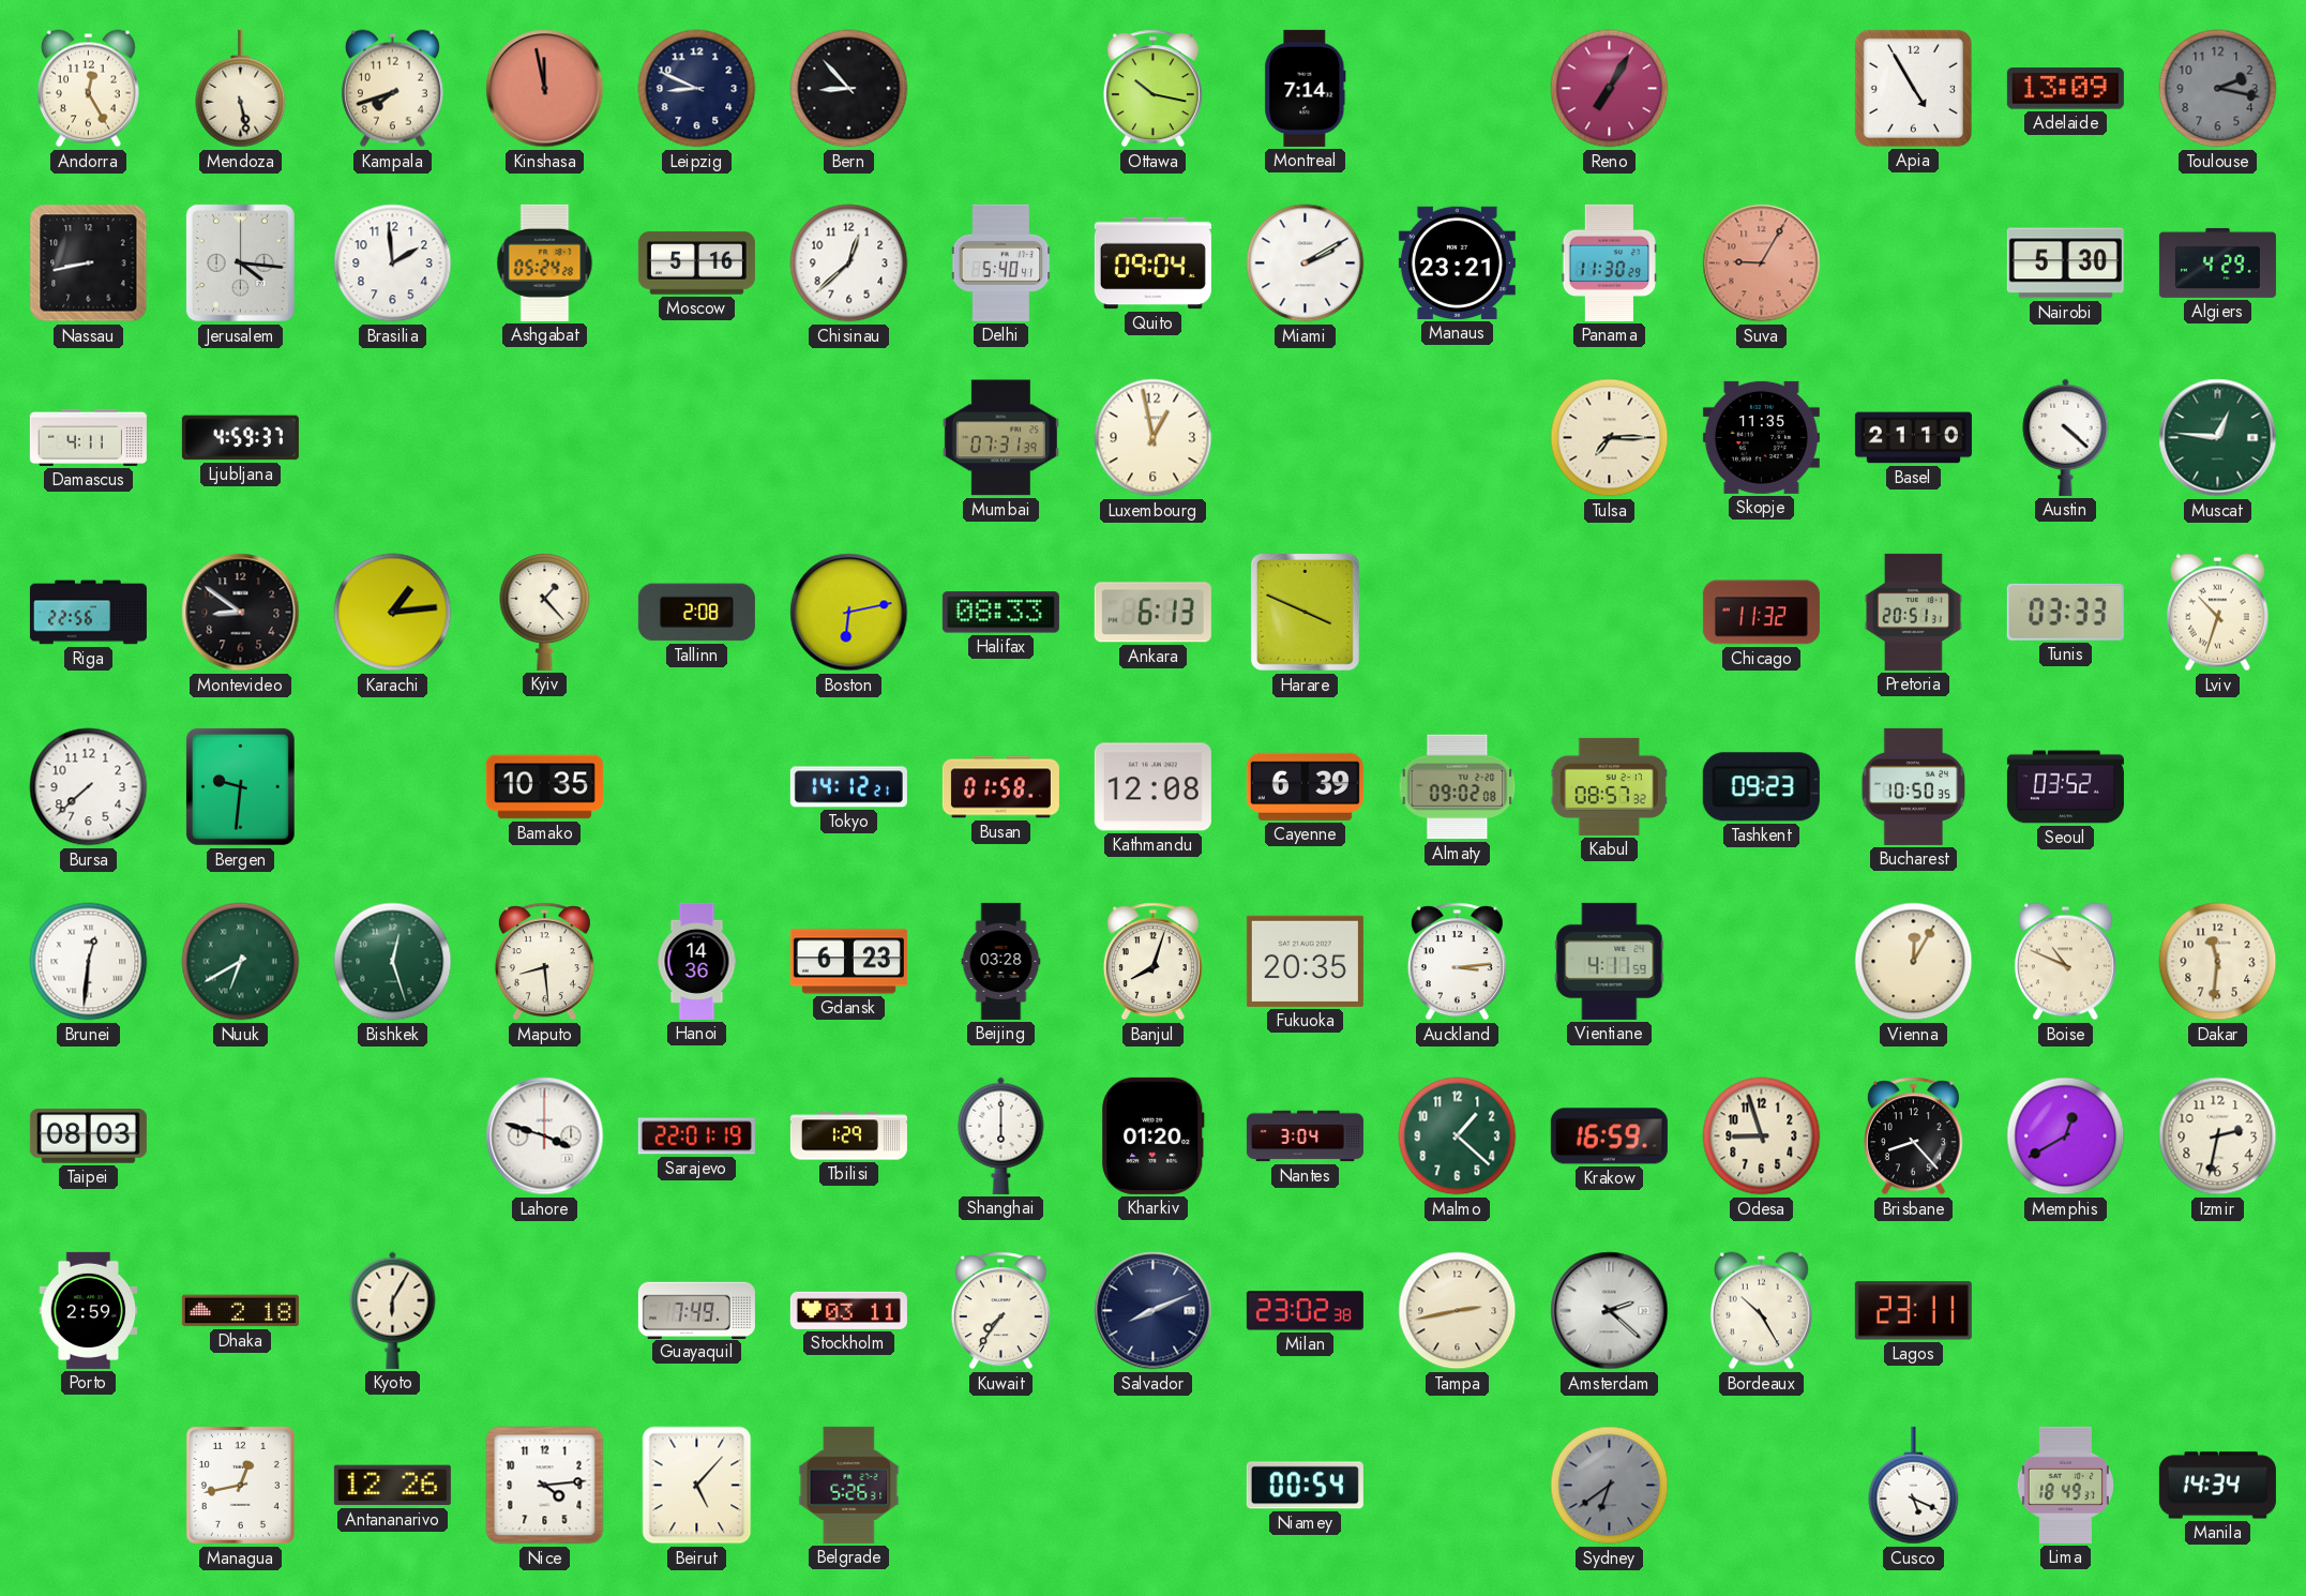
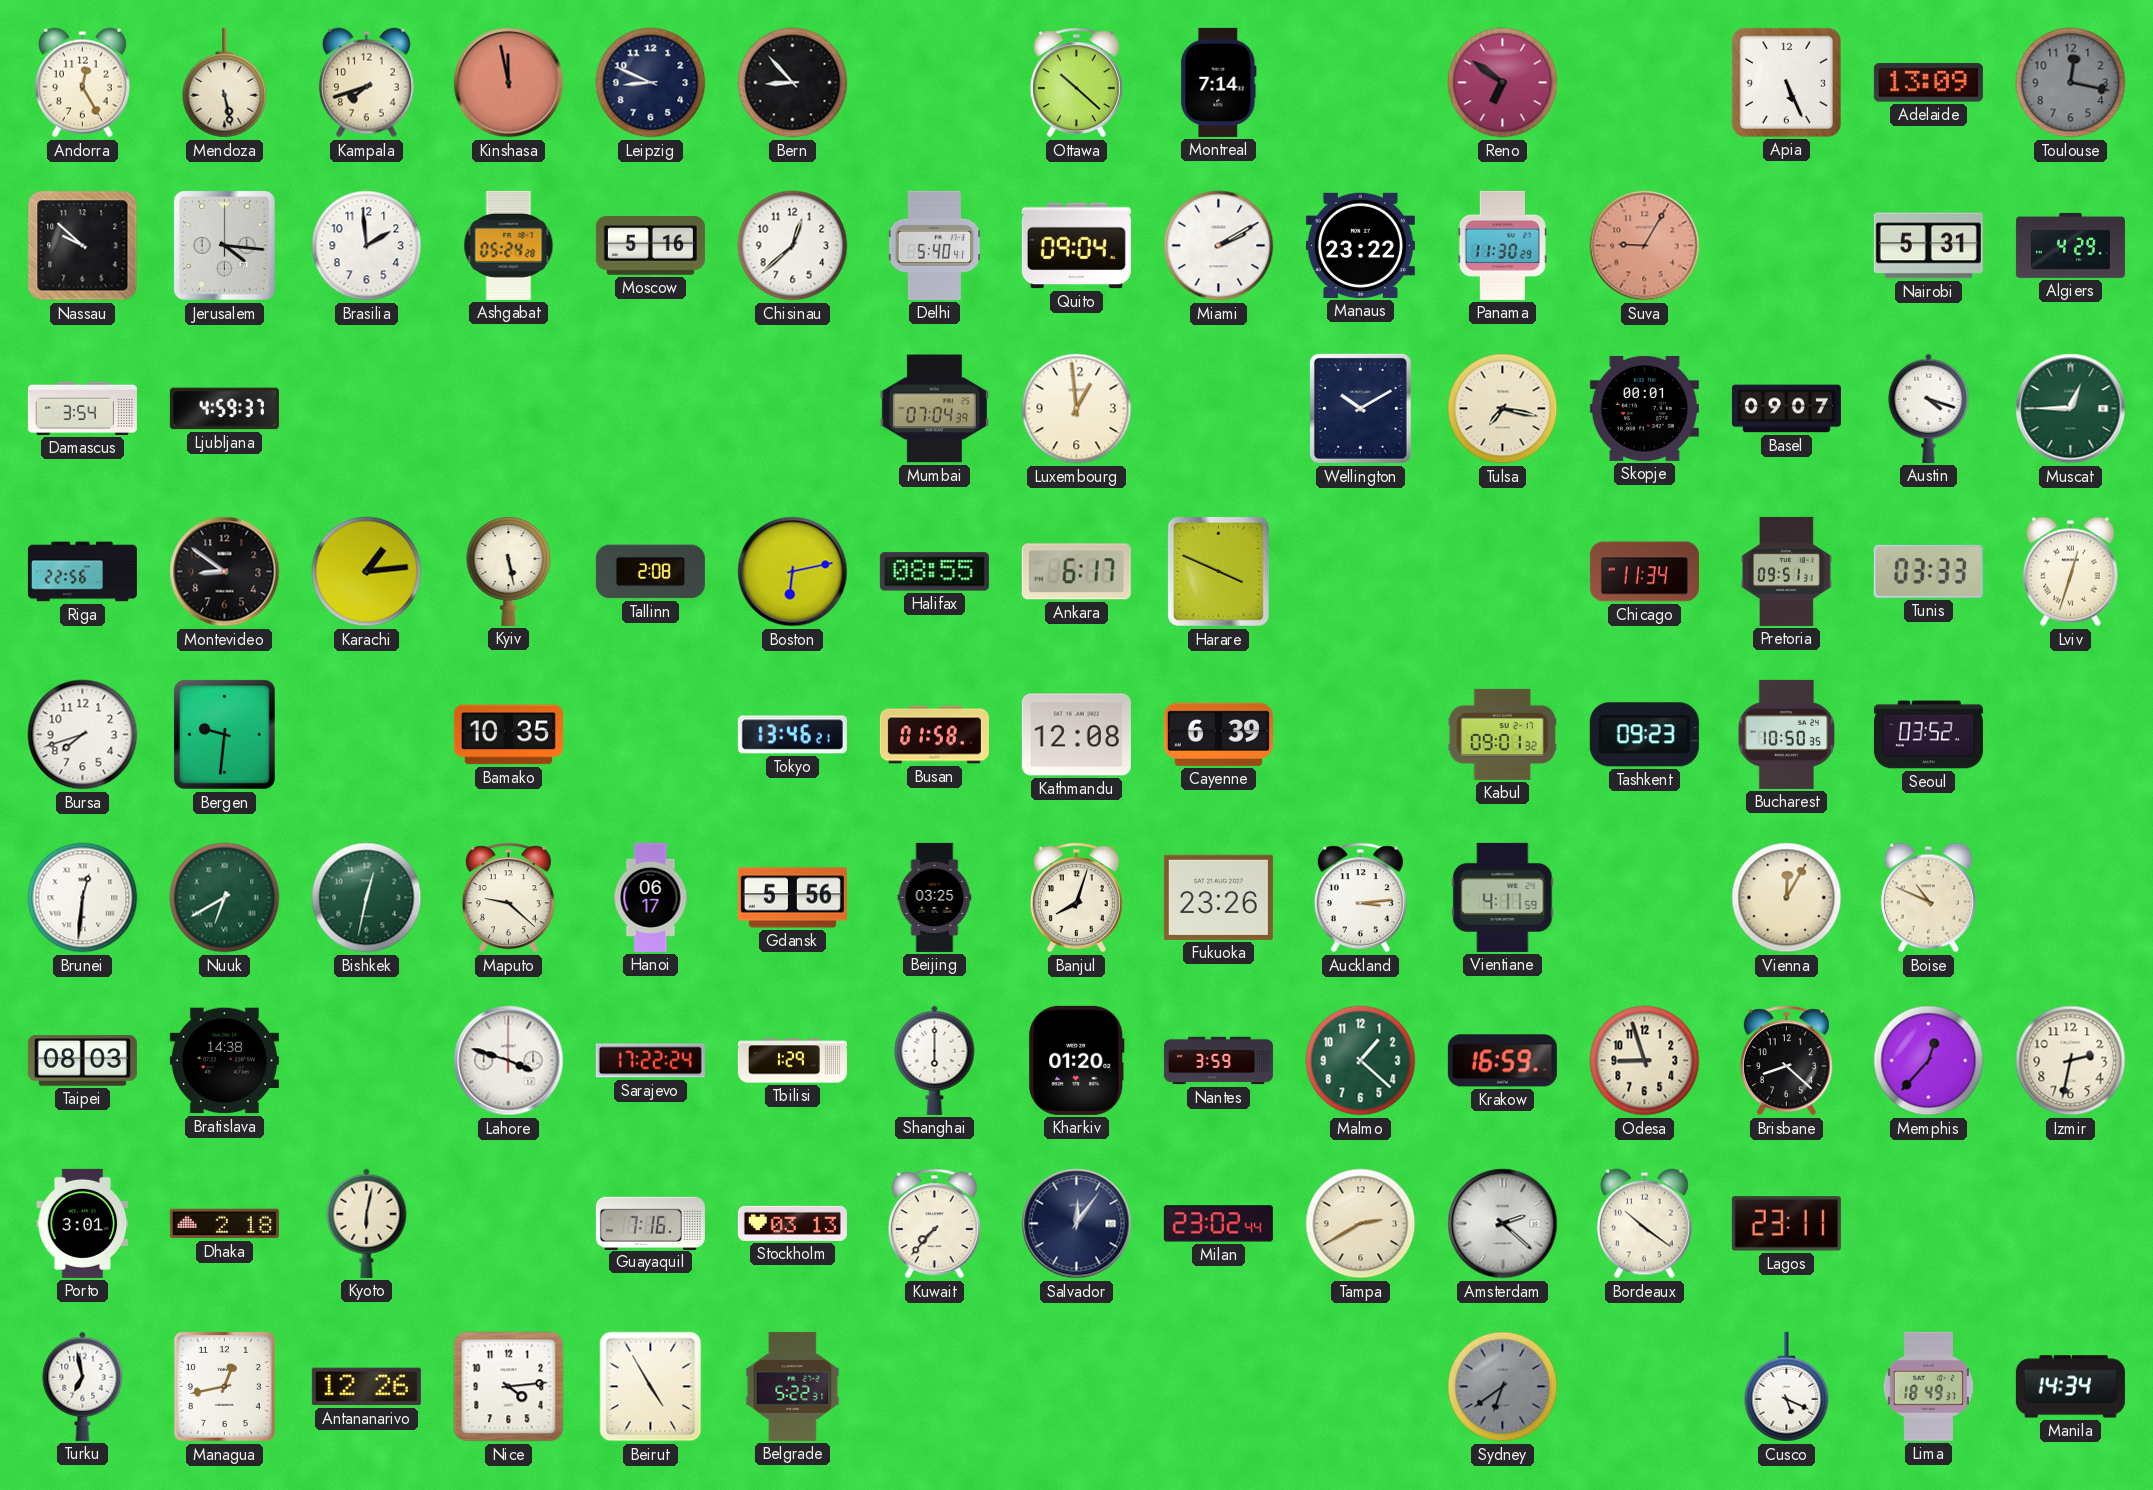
Ottawa: 10:17 -> 10:22
Reno: 7:05 -> 6:51
Apia: 4:55 -> 5:26
Toulouse: 2:17 -> 12:17
Nassau: 8:43 -> 9:52
Manaus: 23:21 -> 23:22
Nairobi: 5:30 -> 5:31
Damascus: 4:11 -> 3:54
Mumbai: 07:31 -> 07:04
Luxembourg: 12:58 -> 12:59
Wellington: none -> 10:10
Tulsa: 7:15 -> 7:17
Skopje: 11:35 -> 00:01
Basel: 21:10 -> 09:07
Austin: 4:22 -> 4:18
Muscat: 12:46 -> 12:45
Kyiv: 1:23 -> 5:28
Halifax: 08:33 -> 08:55
Ankara: 6:13 -> 6:17
Chicago: 11:32 -> 11:34
Pretoria: 20:51 -> 09:51
Lviv: 10:33 -> 12:33
Bursa: 7:38 -> 7:42
Tokyo: 14:12 -> 13:46
Almaty: 09:02 -> none
Kabul: 08:57 -> 09:01
Bishkek: 12:27 -> 12:32
Maputo: 8:29 -> 9:22
Hanoi: 14:36 -> 06:17
Gdansk: 6:23 -> 5:56
Beijing: 03:28 -> 03:25
Fukuoka: 20:35 -> 23:26
Dakar: 11:31 -> none
Bratislava: none -> 14:38
Sarajevo: 22:01 -> 17:22
Nantes: 3:04 -> 3:59
Brisbane: 8:23 -> 8:22
Memphis: 12:40 -> 12:37
Porto: 2:59 -> 3:01
Kyoto: 6:05 -> 6:02
Guayaquil: 7:49 -> 7:16
Stockholm: 03:11 -> 03:13
Kuwait: 7:36 -> 7:37
Salvador: 8:11 -> 12:06
Milan: 23:02:38 -> 23:02:44
Tampa: 2:43 -> 2:40
Bordeaux: 10:25 -> 10:21
Turku: none -> 6:58
Beirut: 5:07 -> 4:55
Belgrade: 5:26 -> 5:22
Niamey: 00:54 -> none
